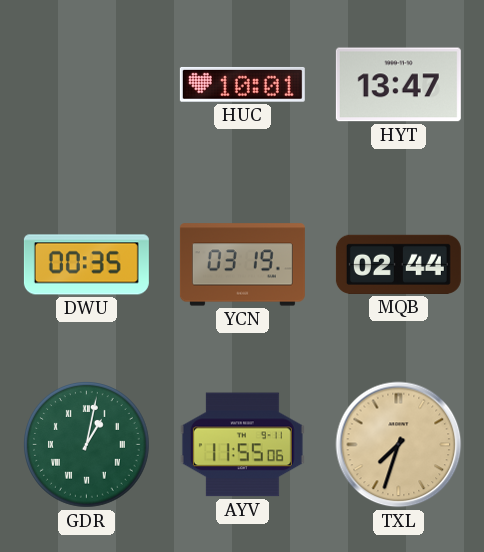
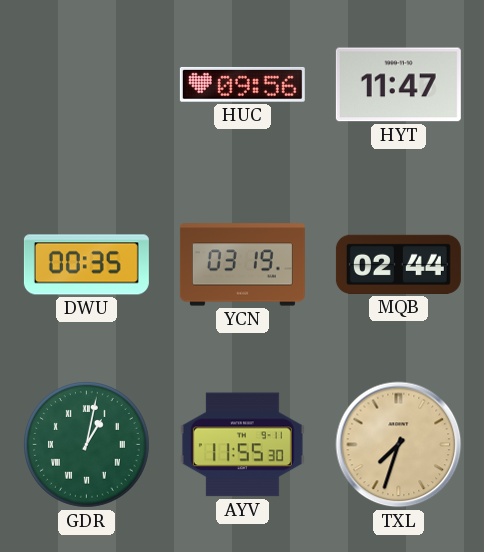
HUC: 10:01 -> 09:56
HYT: 13:47 -> 11:47
AYV: 11:55:06 -> 11:55:30
